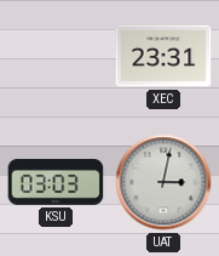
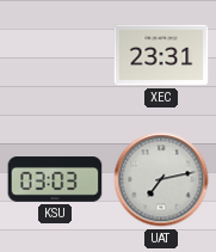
UAT: 3:02 -> 7:13
